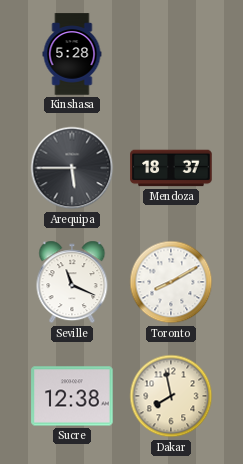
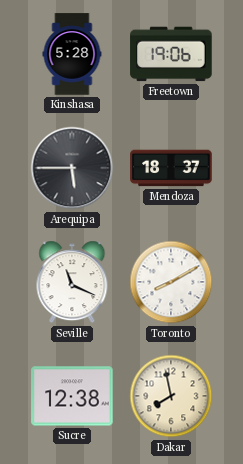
Freetown: none -> 19:06
